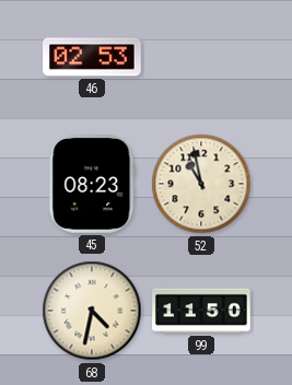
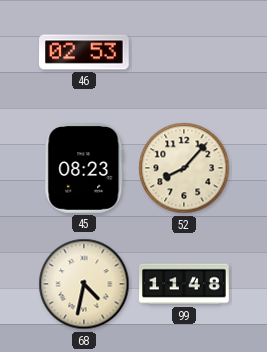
52: 10:58 -> 8:07
99: 11:50 -> 11:48
